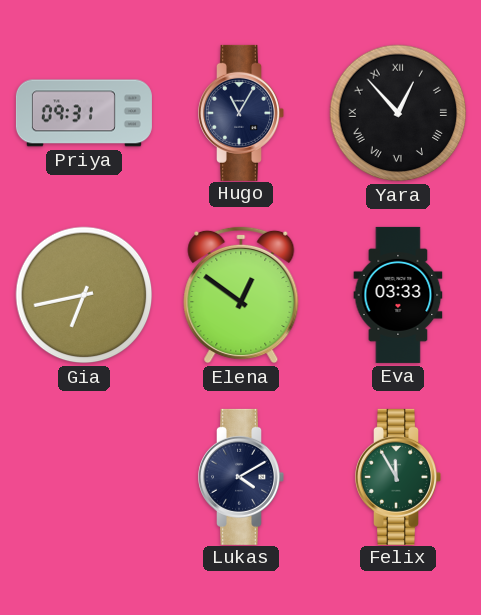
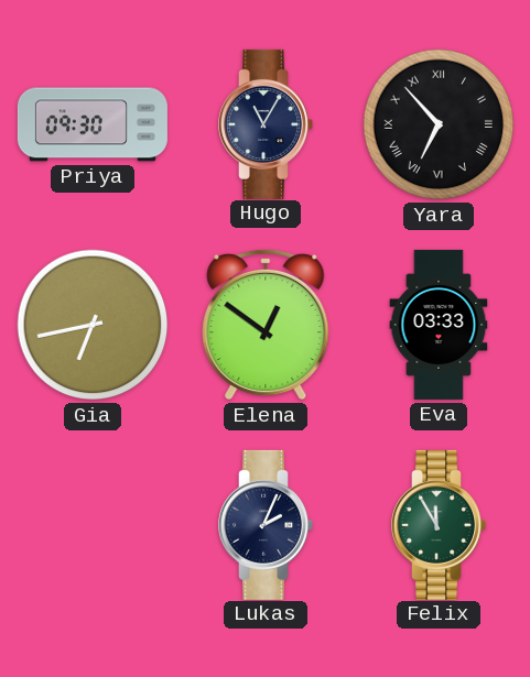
Priya: 09:31 -> 09:30
Yara: 12:53 -> 6:53
Lukas: 4:10 -> 2:04
